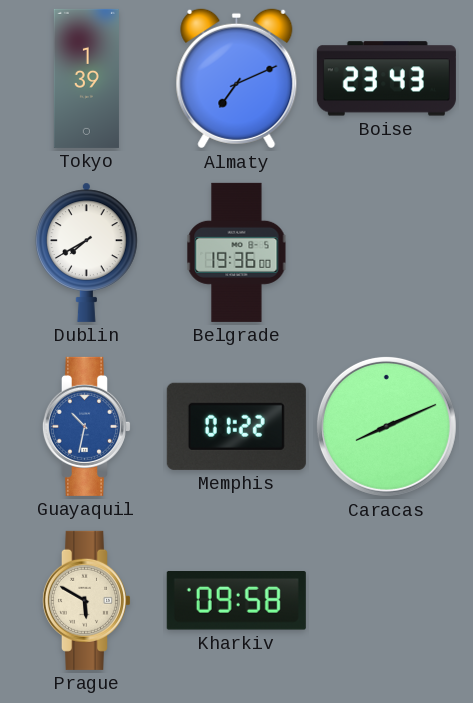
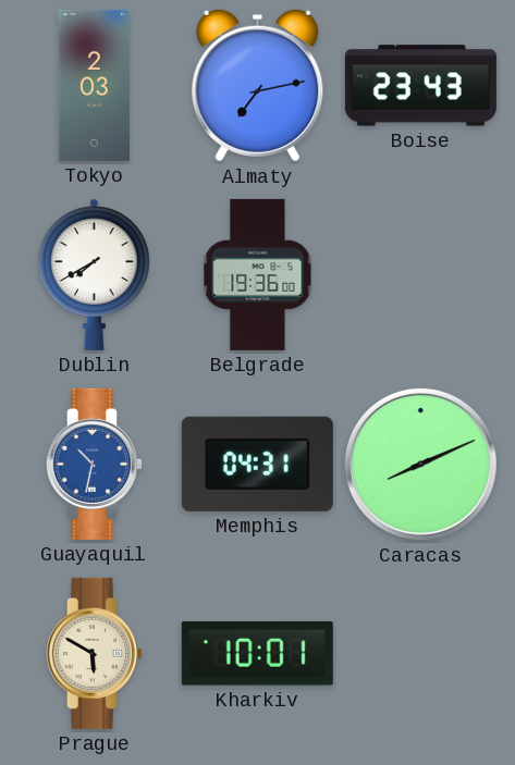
Tokyo: 1:39 -> 2:03
Almaty: 7:11 -> 7:13
Memphis: 01:22 -> 04:31
Kharkiv: 09:58 -> 10:01
